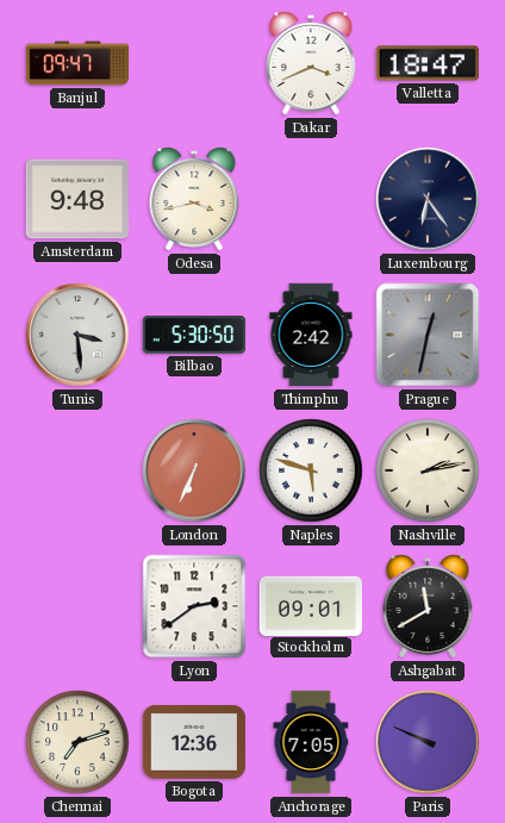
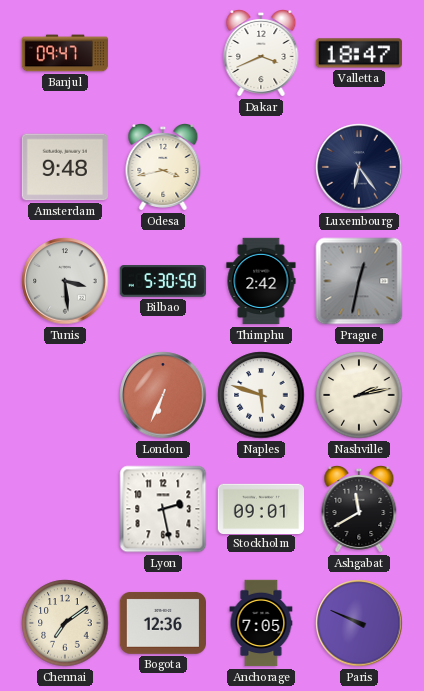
Lyon: 2:39 -> 2:28
Chennai: 7:12 -> 7:09
